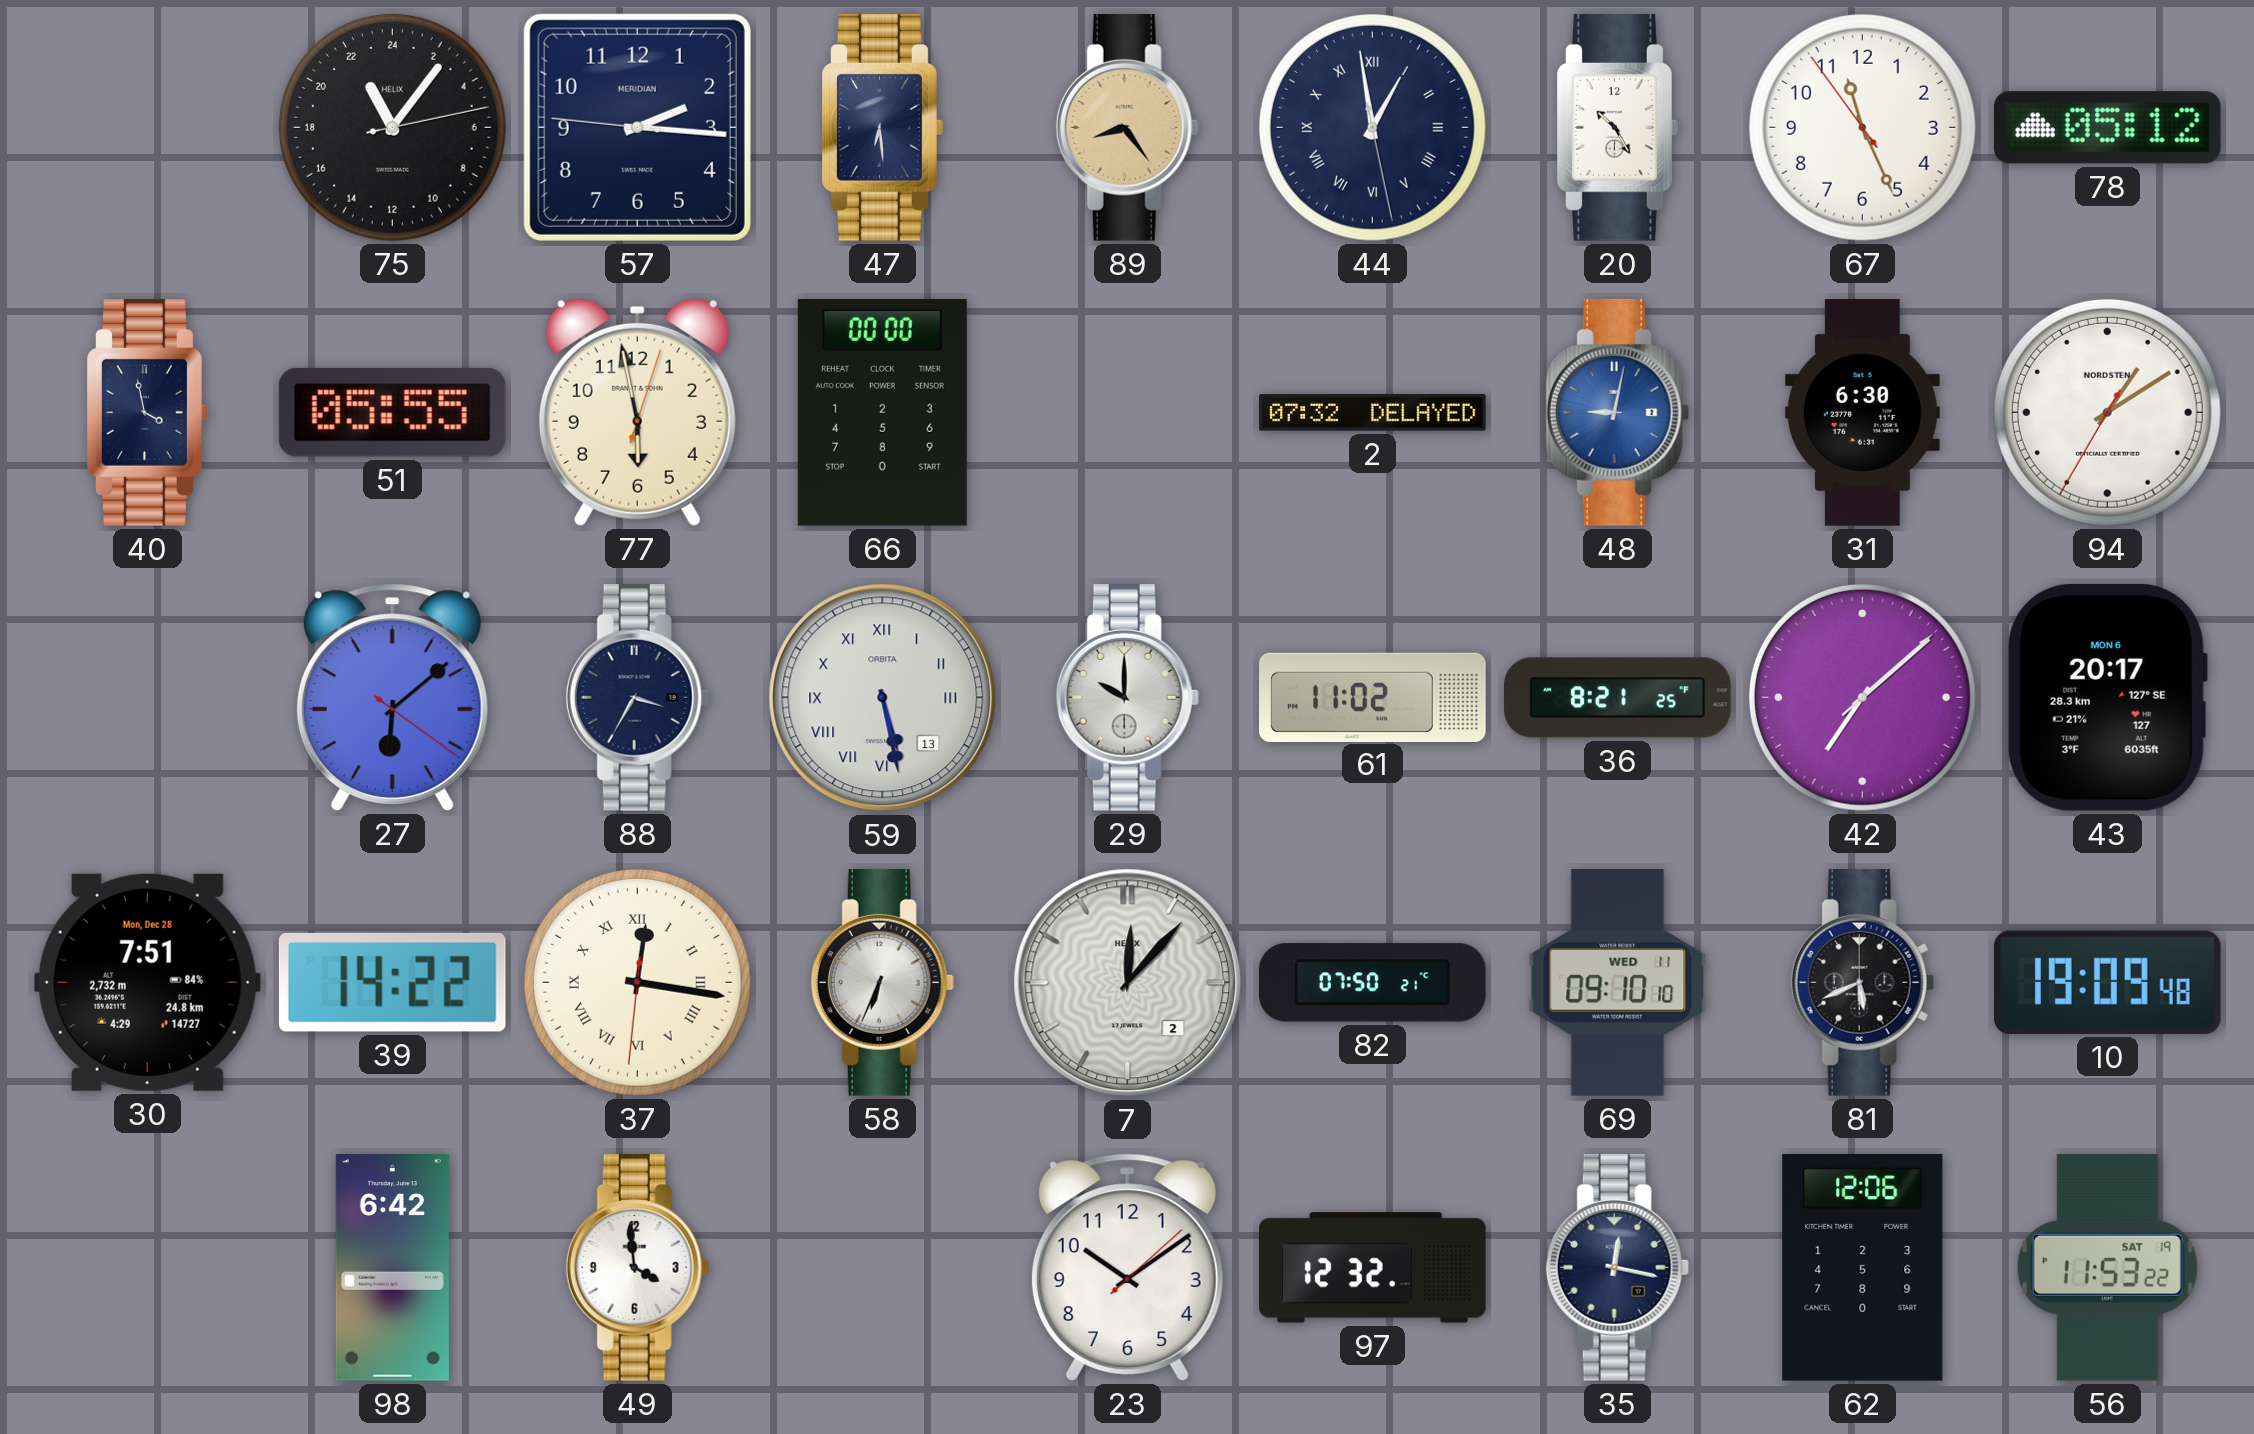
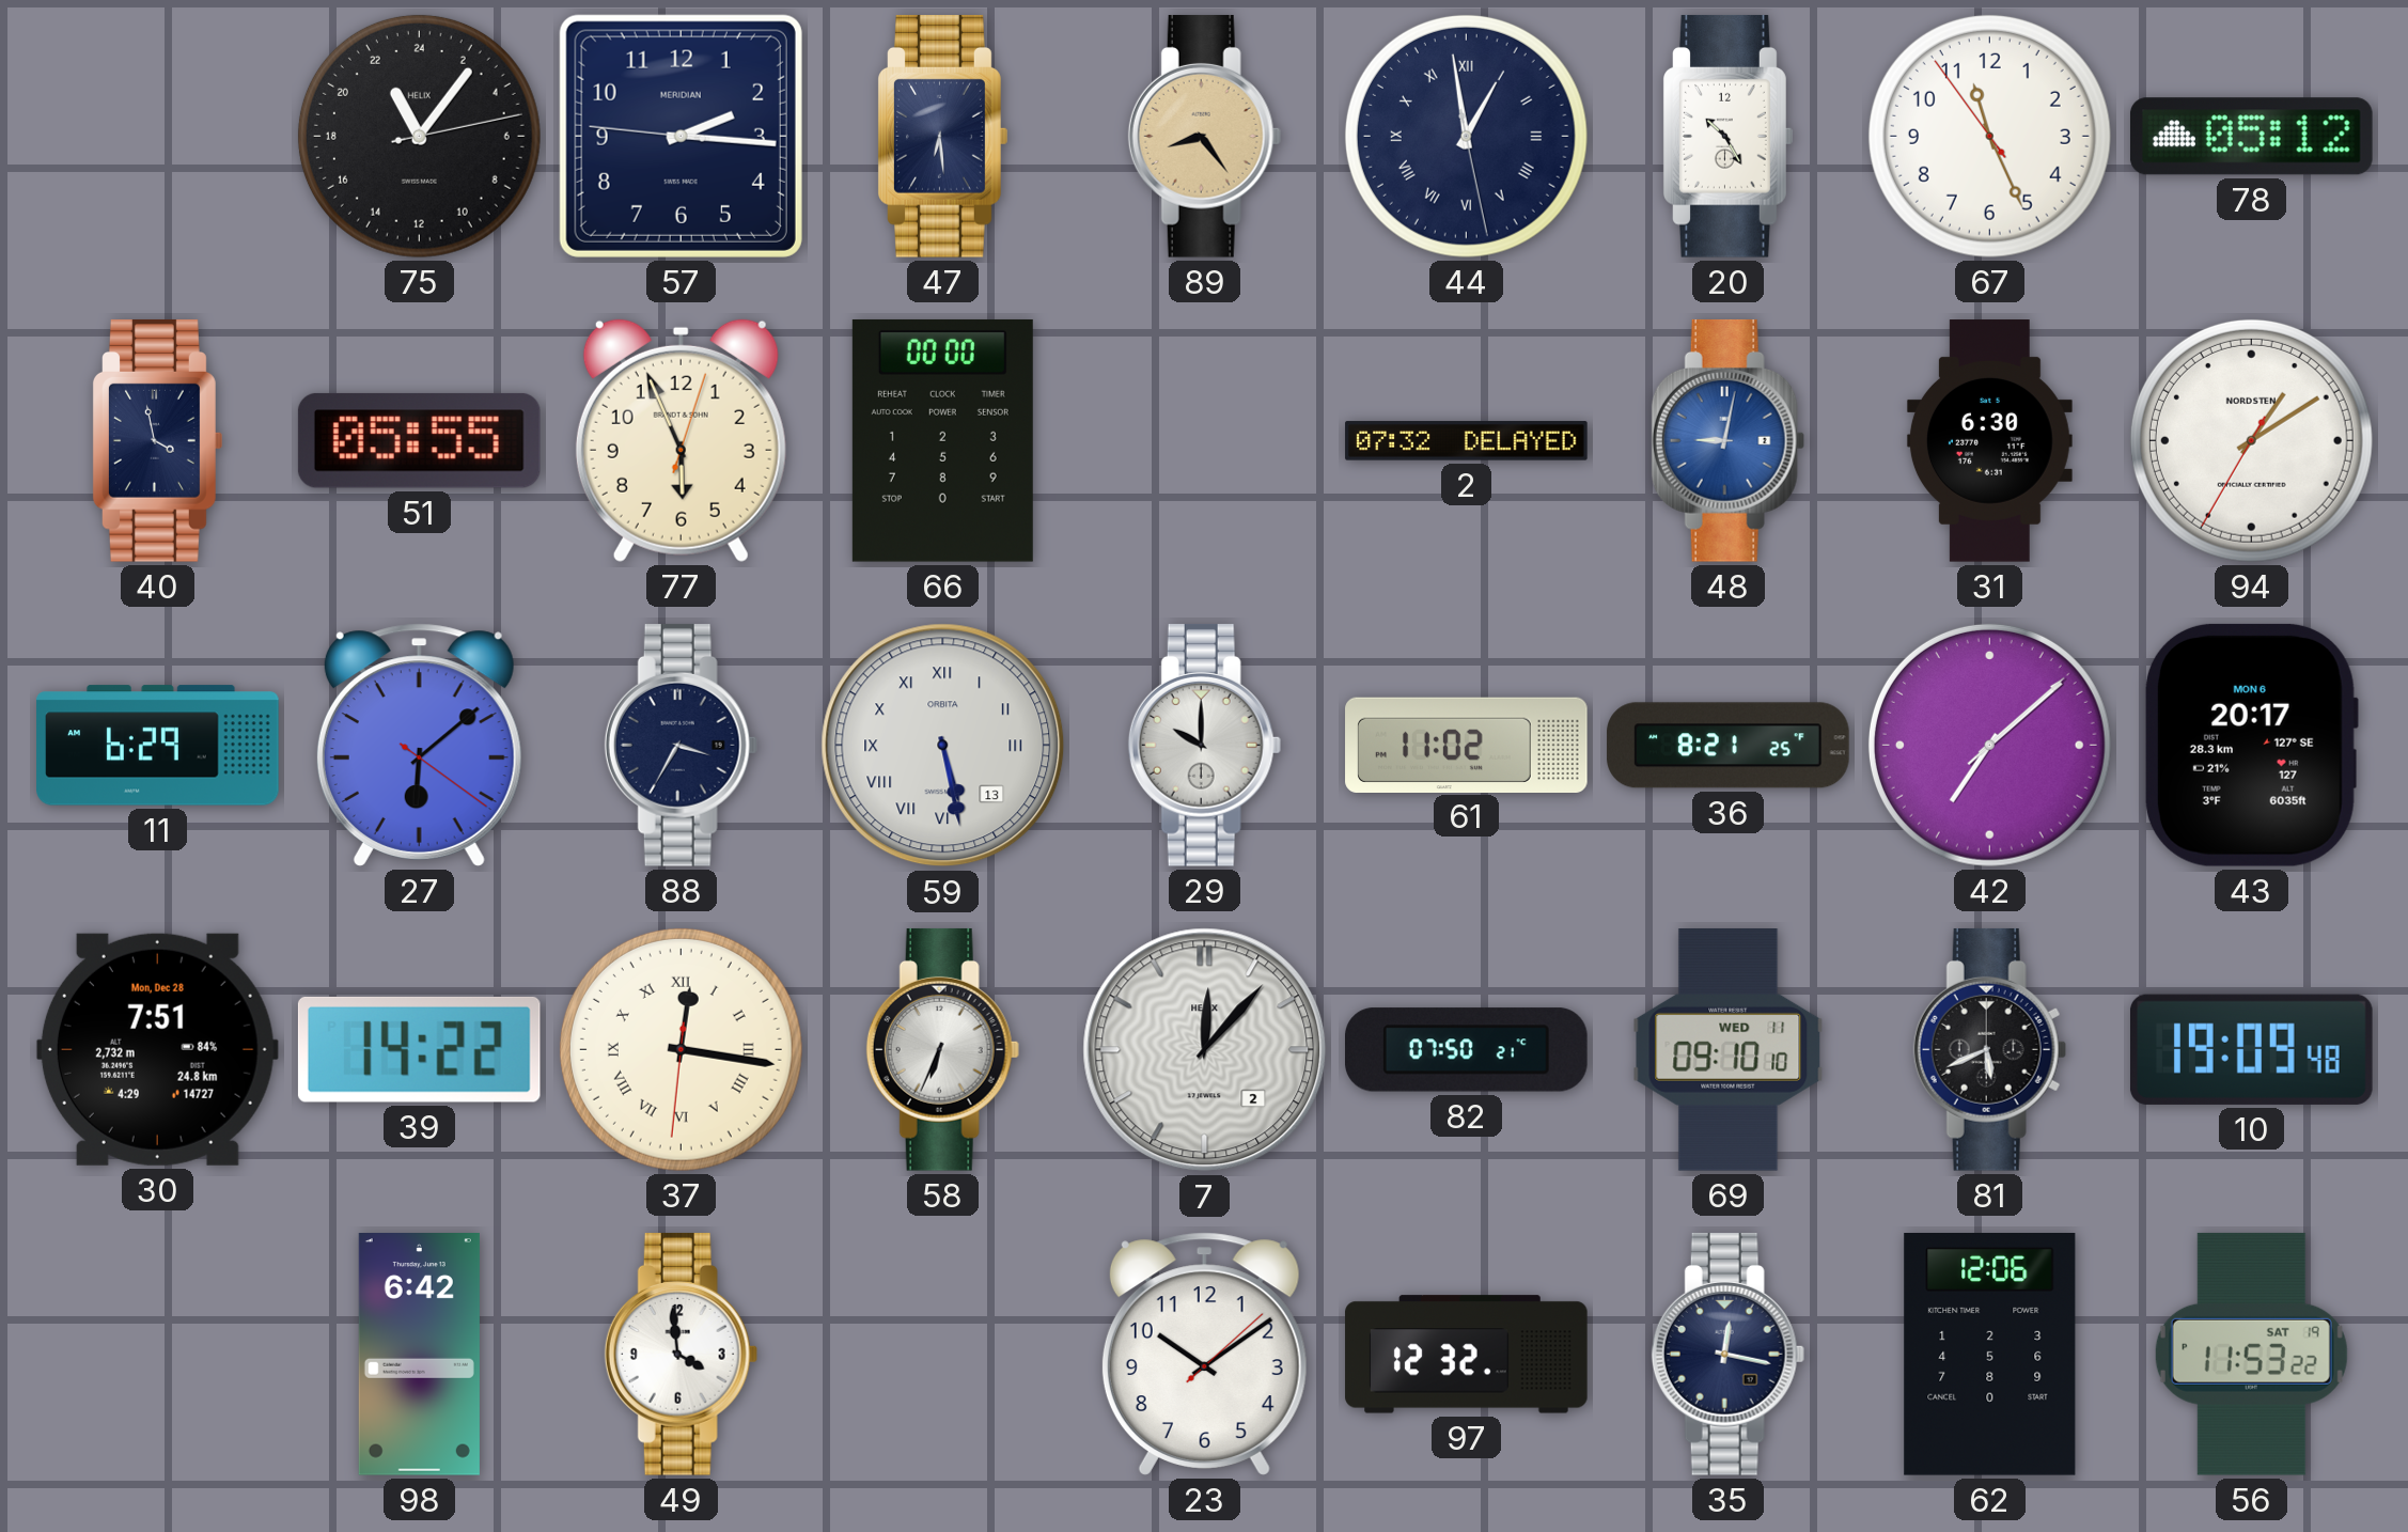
77: 5:58 -> 5:56
11: none -> 6:29
